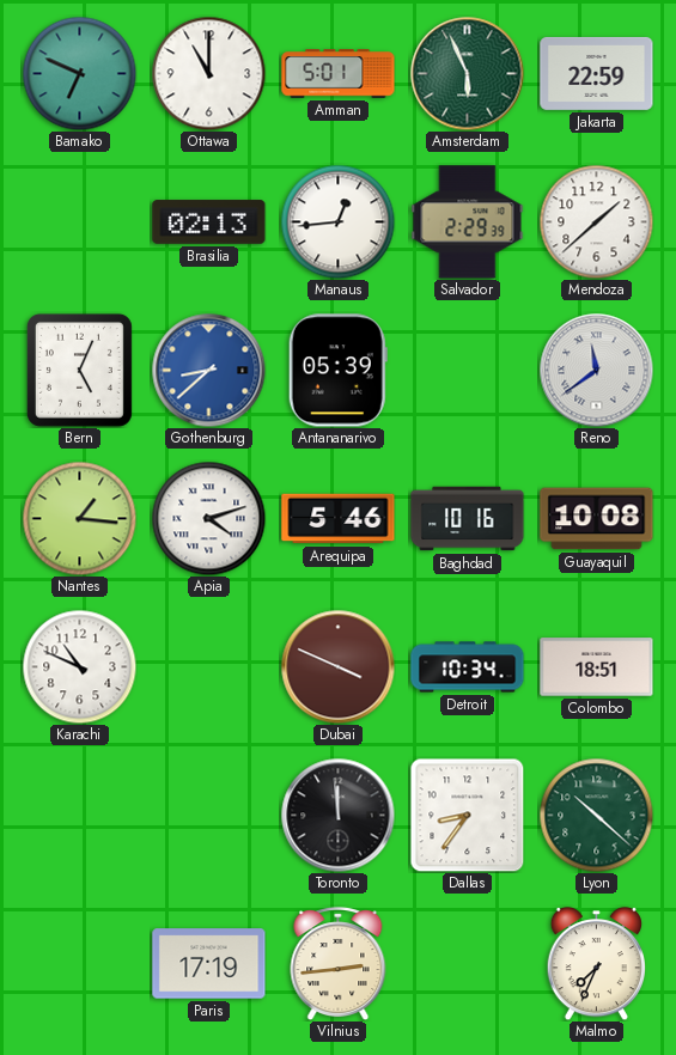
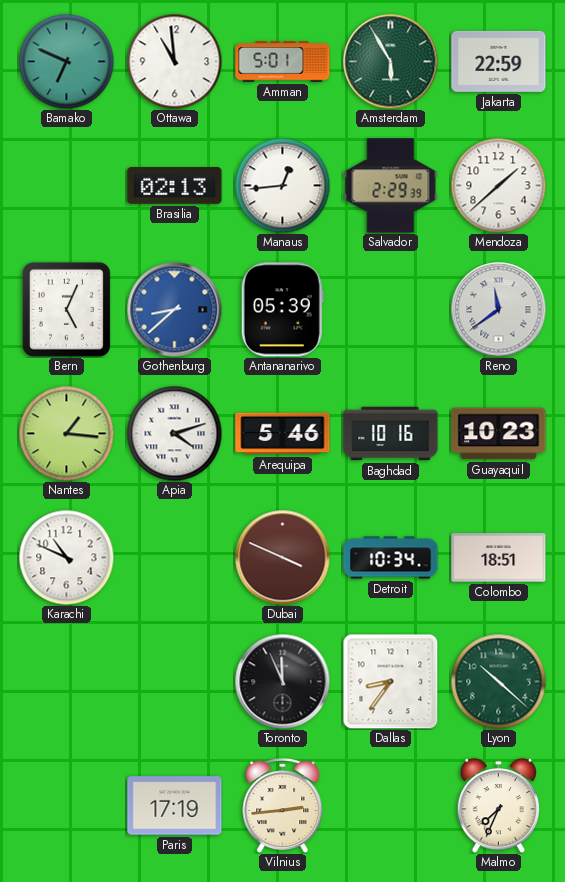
Ottawa: 11:00 -> 10:59
Amsterdam: 5:56 -> 5:55
Guayaquil: 10:08 -> 10:23
Toronto: 11:59 -> 11:56
